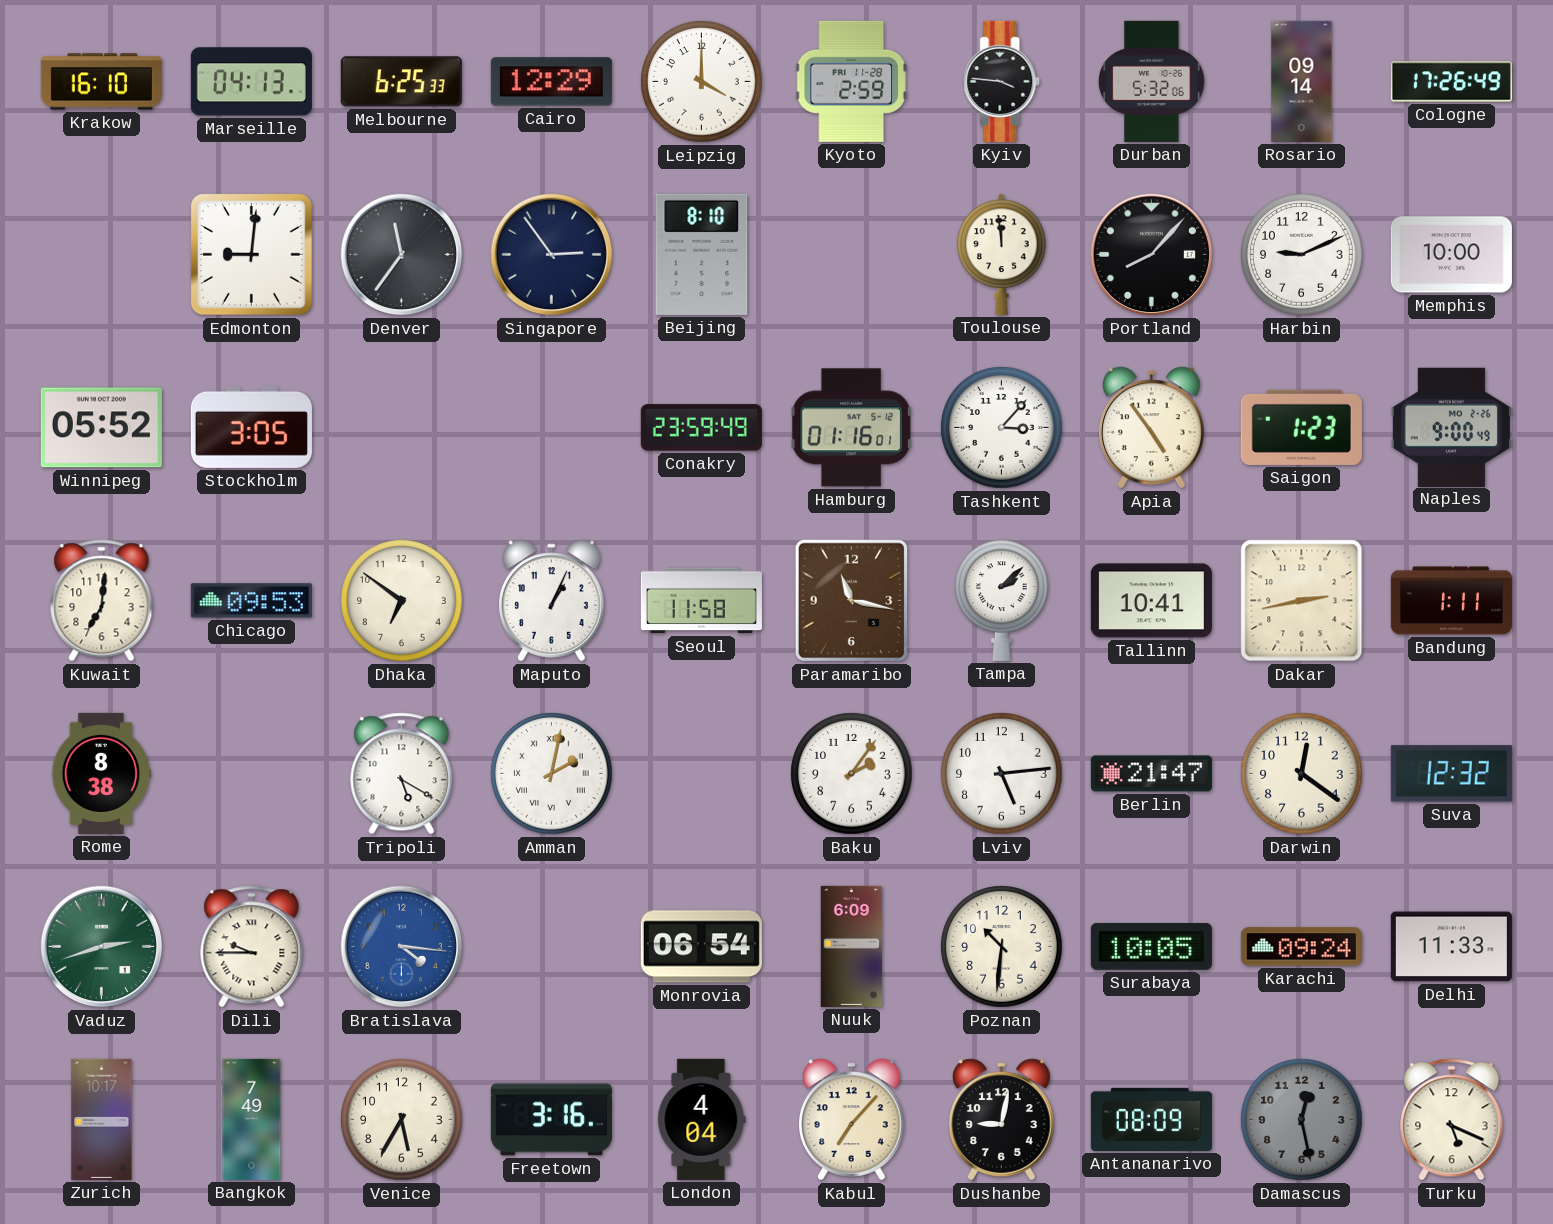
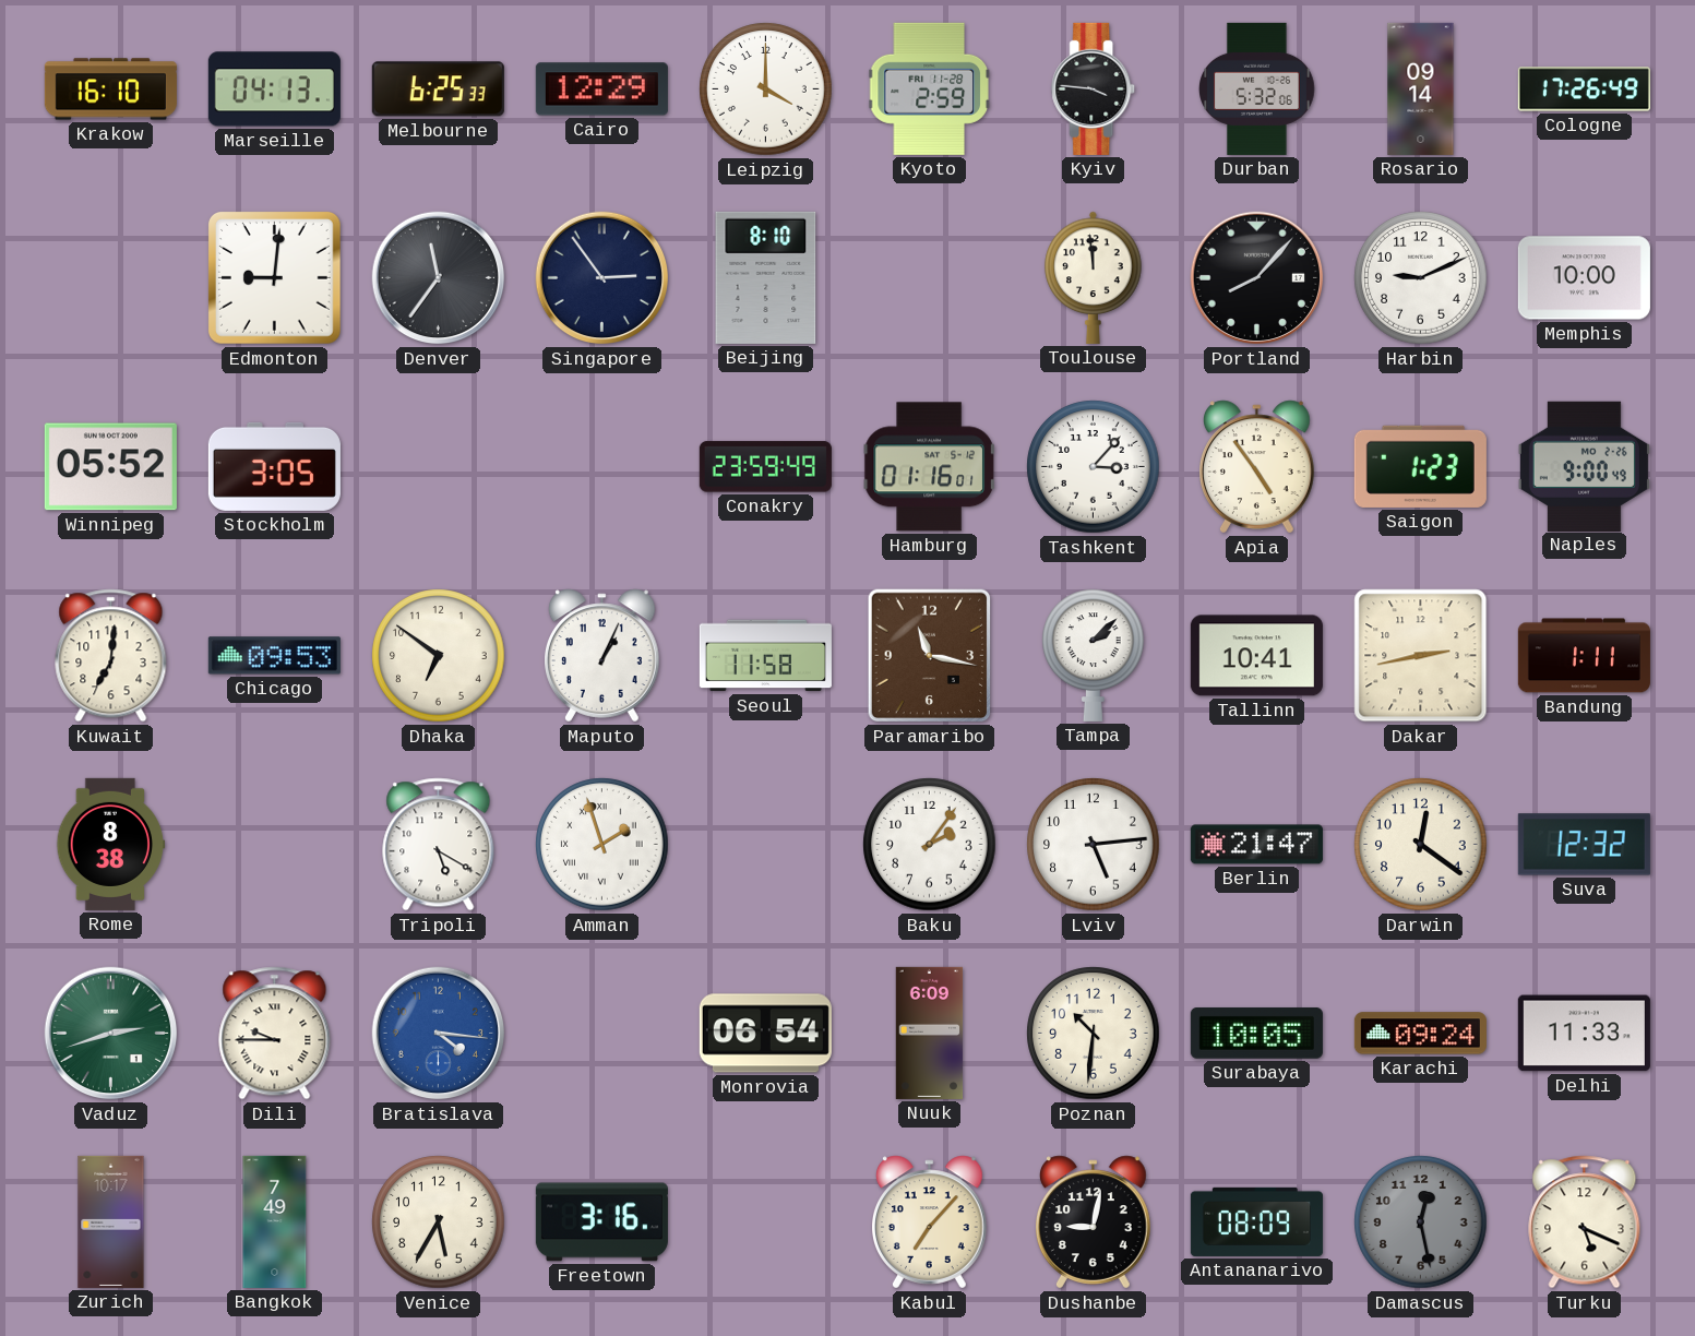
Amman: 2:02 -> 1:57
London: 4:04 -> none
